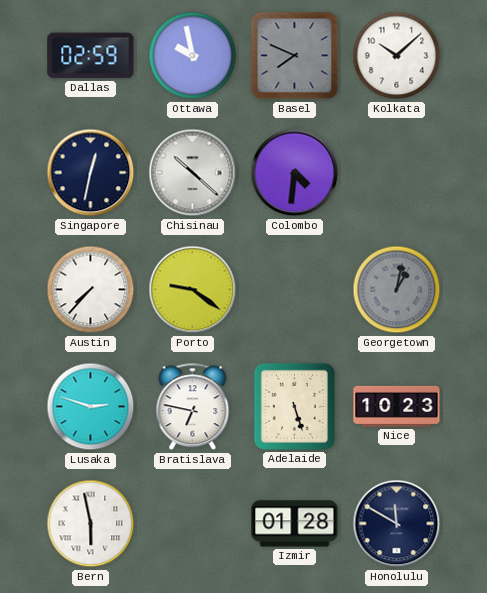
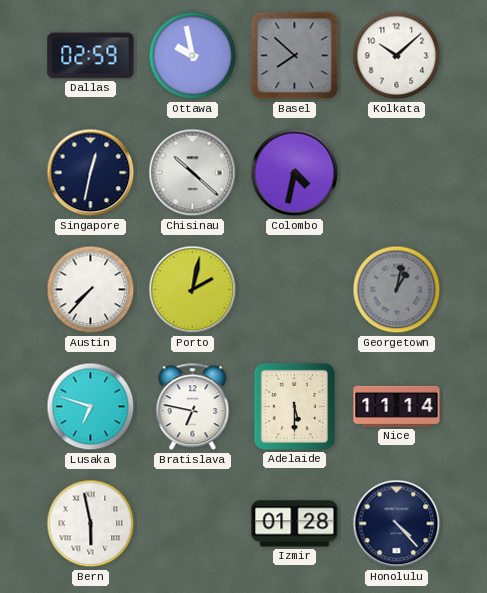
Basel: 7:49 -> 7:52
Colombo: 4:31 -> 4:32
Porto: 9:21 -> 2:02
Lusaka: 2:48 -> 6:48
Adelaide: 5:27 -> 5:30
Nice: 10:23 -> 11:14
Honolulu: 11:50 -> 4:23
